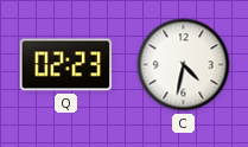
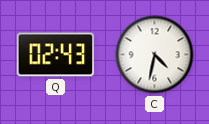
Q: 02:23 -> 02:43
